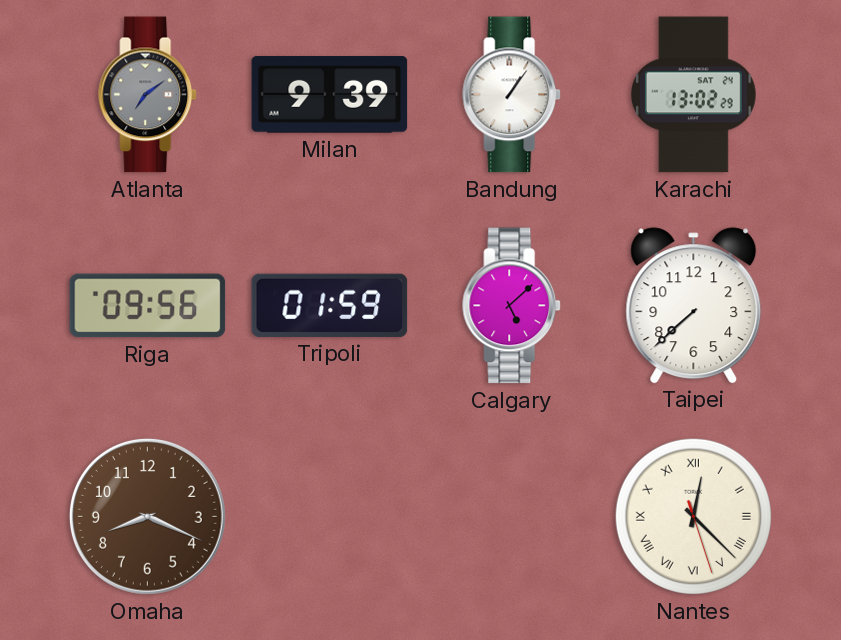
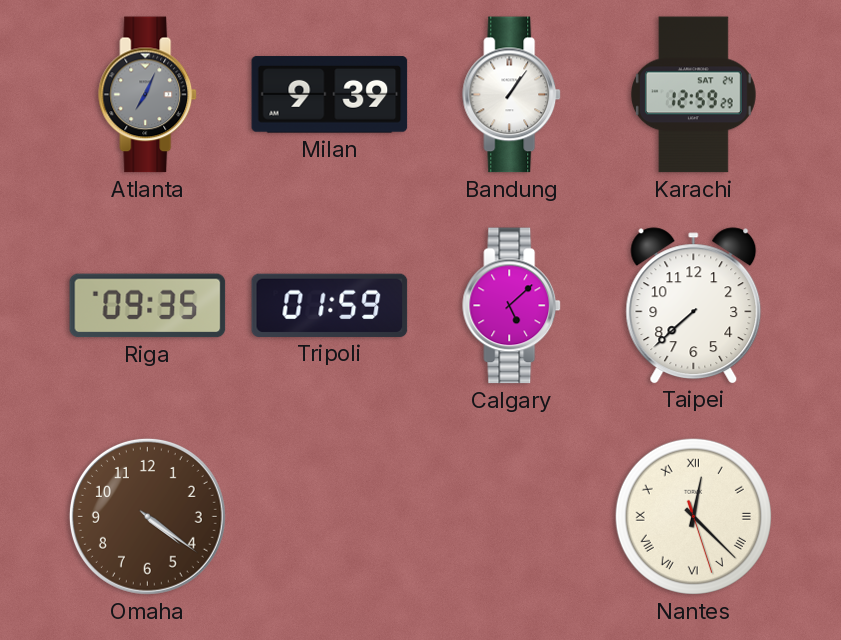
Atlanta: 7:09 -> 7:04
Karachi: 13:02 -> 12:59
Riga: 09:56 -> 09:35
Omaha: 8:19 -> 4:21
